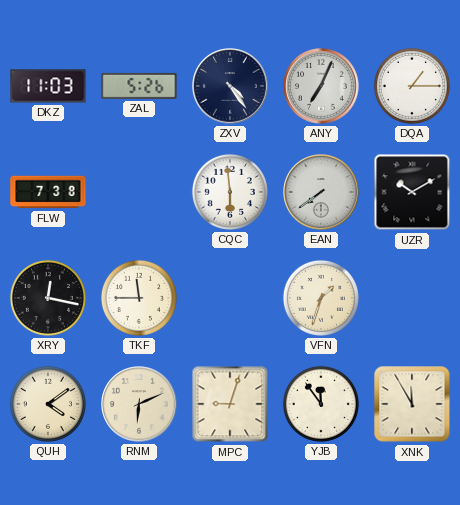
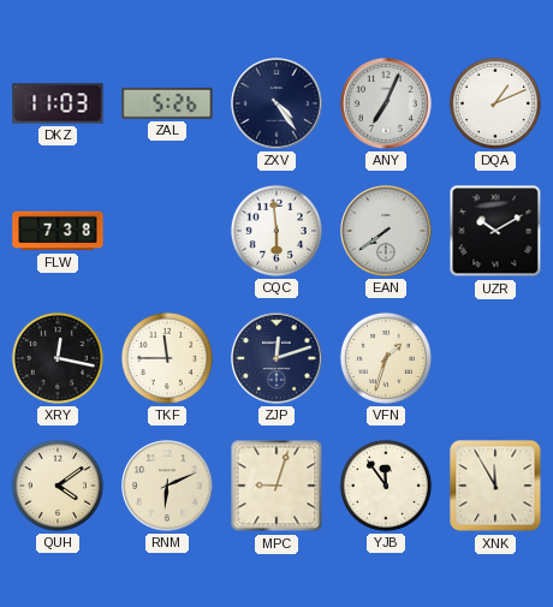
DQA: 1:15 -> 1:11
ZJP: none -> 12:12
